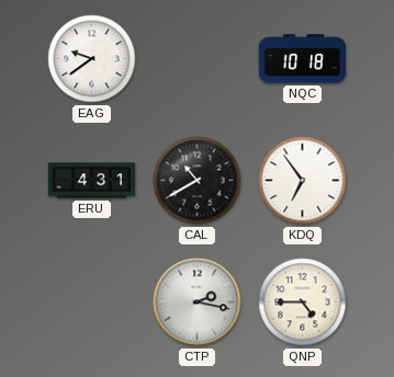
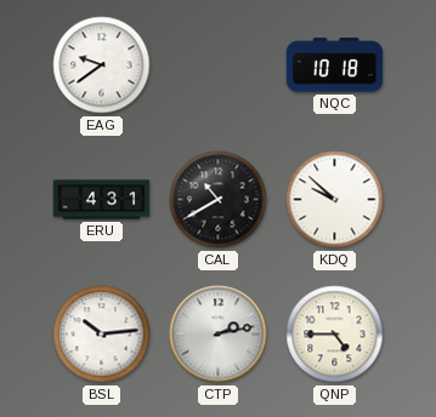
KDQ: 6:54 -> 9:52
BSL: none -> 10:14
CTP: 2:17 -> 2:13
